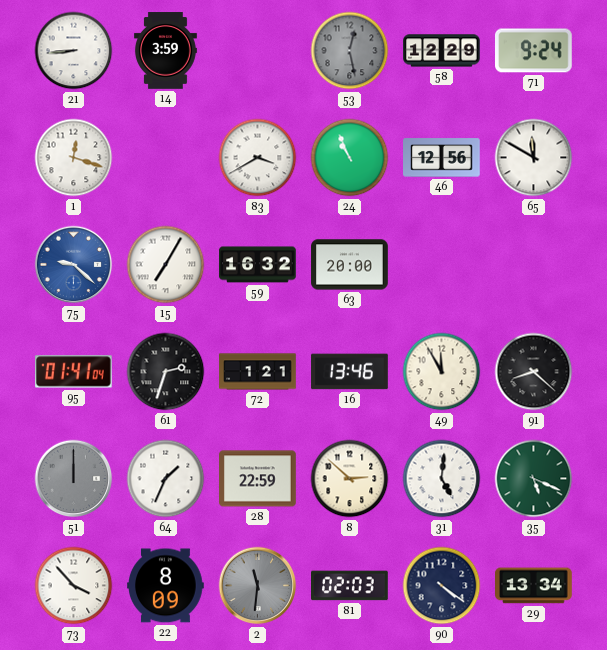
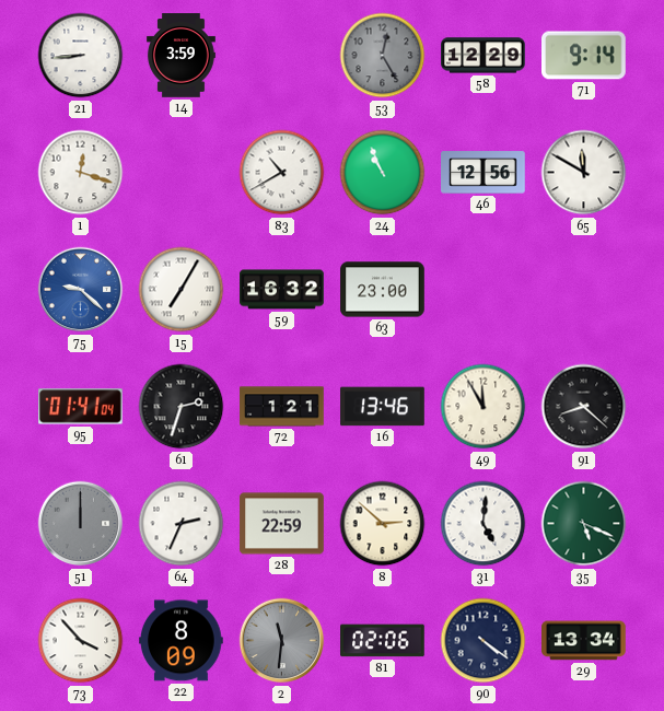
53: 12:28 -> 12:25
71: 9:24 -> 9:14
83: 3:40 -> 10:40
63: 20:00 -> 23:00
64: 1:34 -> 2:34
81: 02:03 -> 02:06
